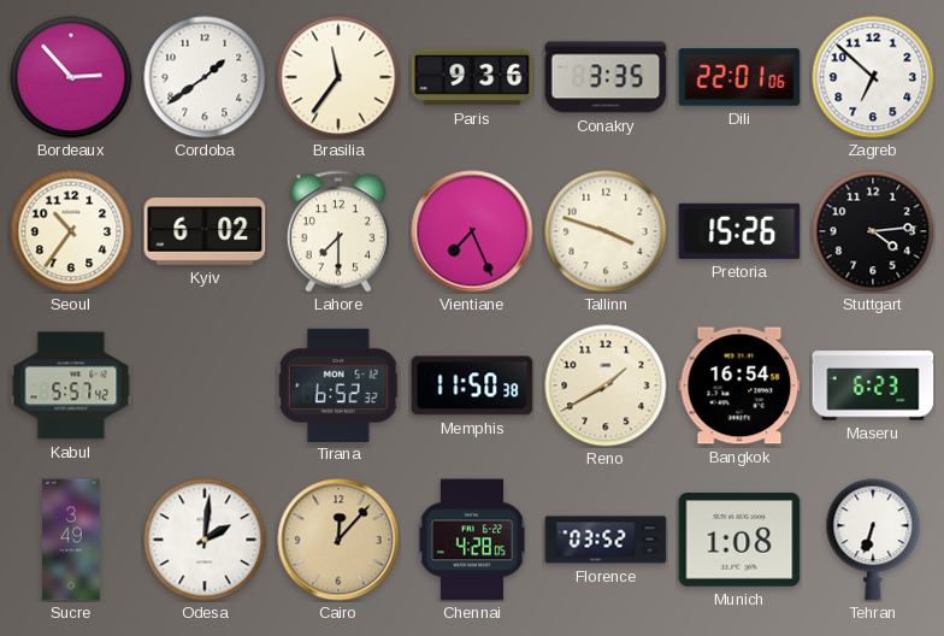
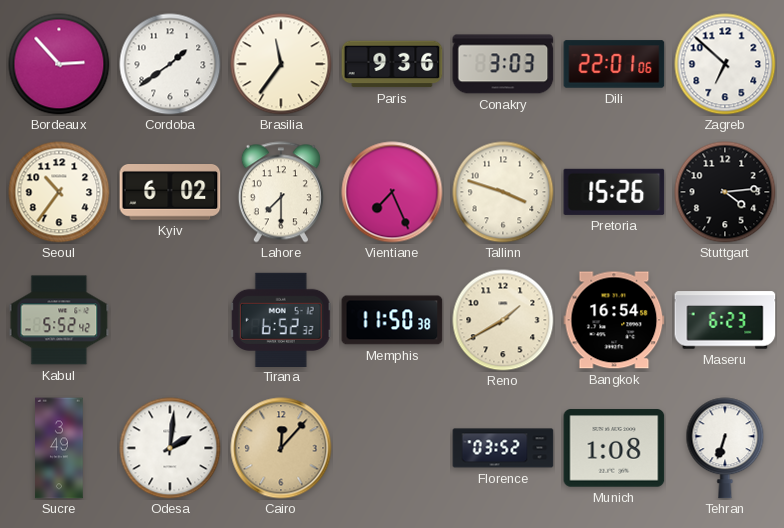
Conakry: 3:35 -> 3:03
Kabul: 5:57 -> 5:52
Chennai: 4:28 -> none
